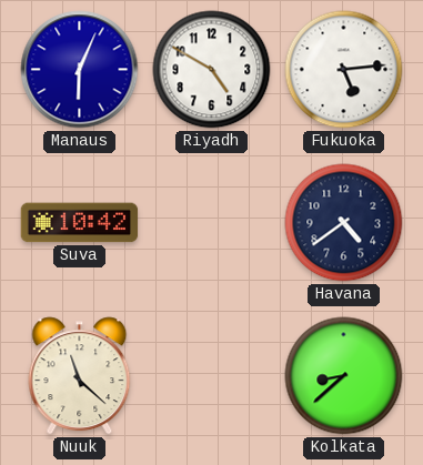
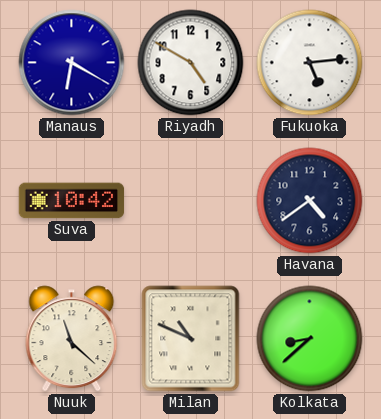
Manaus: 6:04 -> 6:20
Milan: none -> 10:49
